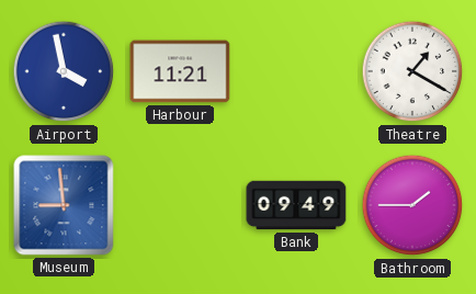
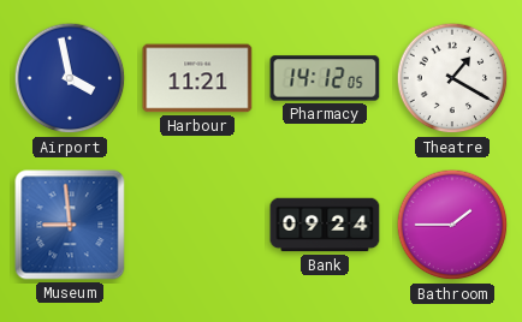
Pharmacy: none -> 14:12
Bank: 09:49 -> 09:24
